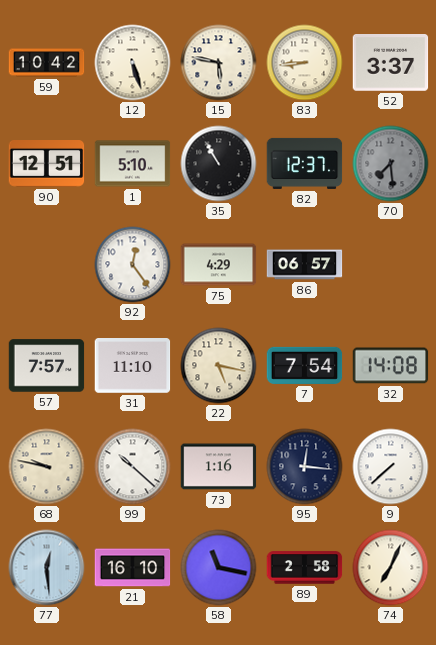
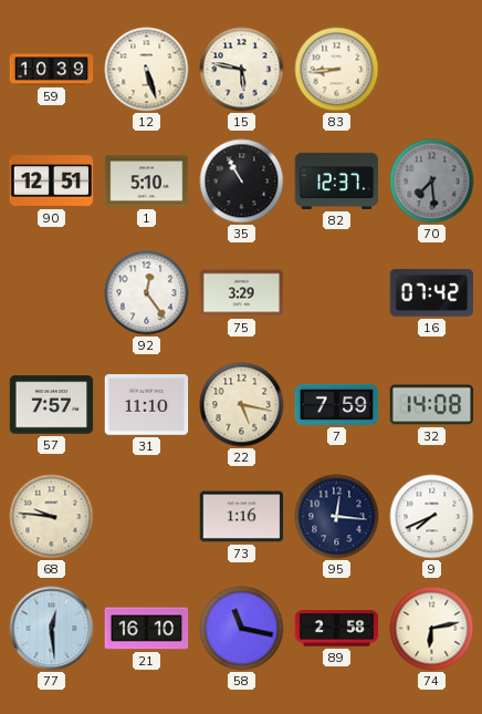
59: 10:42 -> 10:39
52: 3:37 -> none
75: 4:29 -> 3:29
86: 06:57 -> none
16: none -> 07:42
7: 7:54 -> 7:59
68: 9:47 -> 9:46
99: 10:22 -> none
9: 7:38 -> 7:41
74: 7:04 -> 6:13
